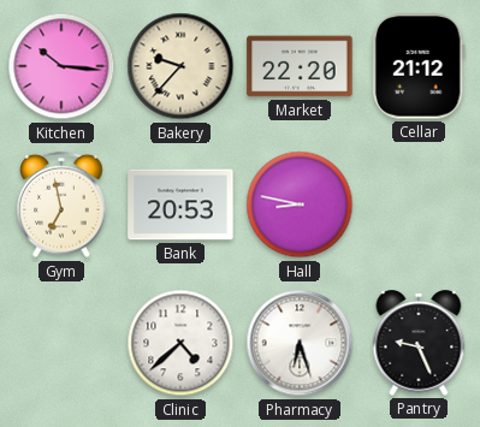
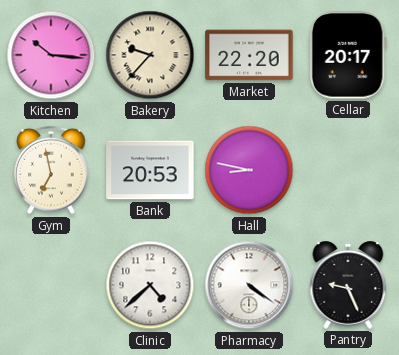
Cellar: 21:12 -> 20:17
Pharmacy: 6:27 -> 4:21
